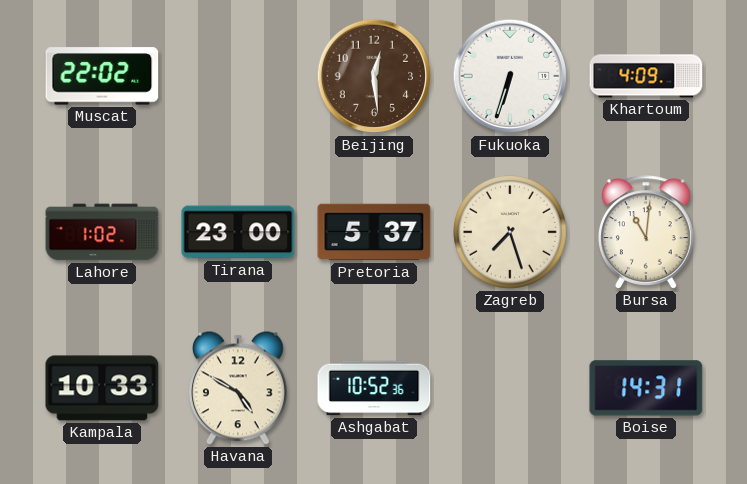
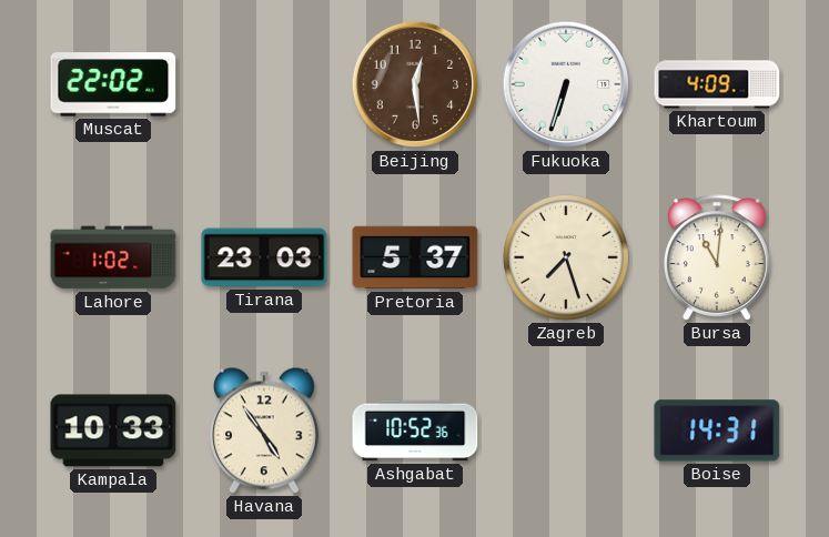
Tirana: 23:00 -> 23:03
Havana: 4:50 -> 4:54
